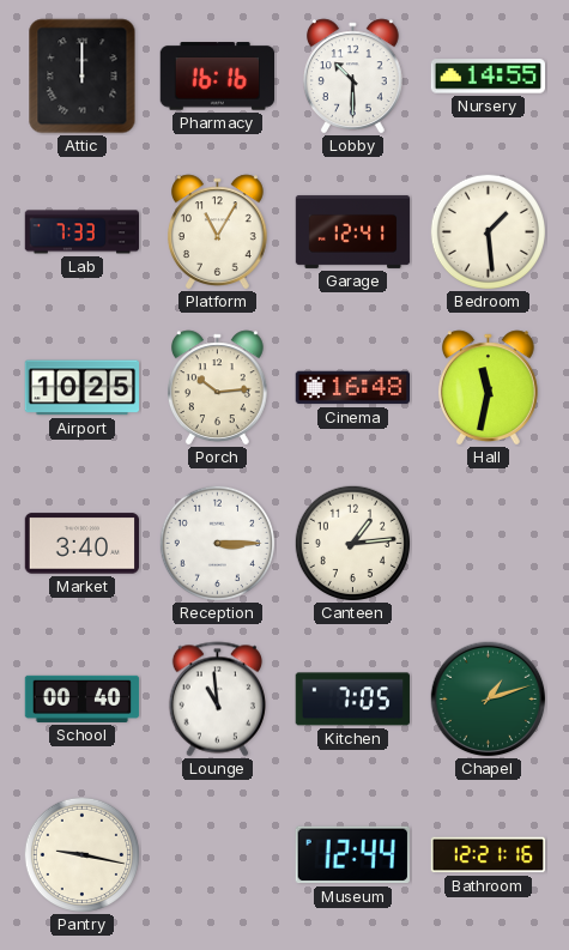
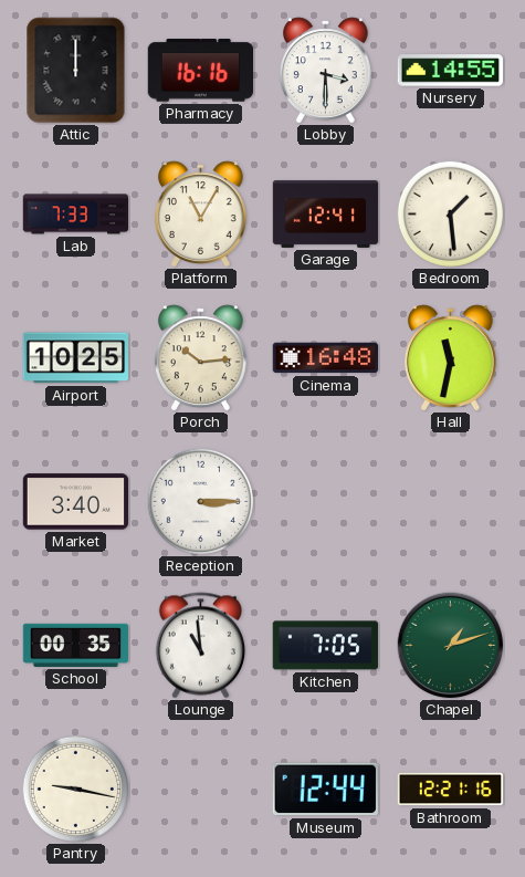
Lobby: 10:30 -> 3:30
Canteen: 1:14 -> none
School: 00:40 -> 00:35
